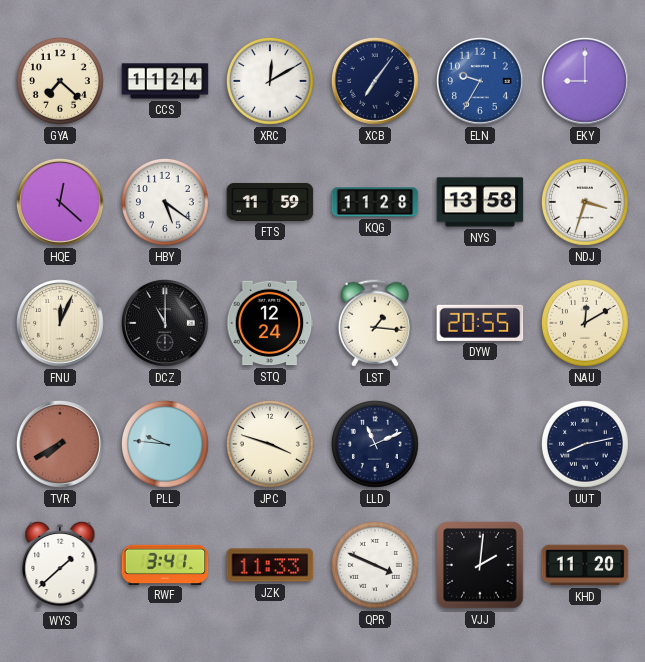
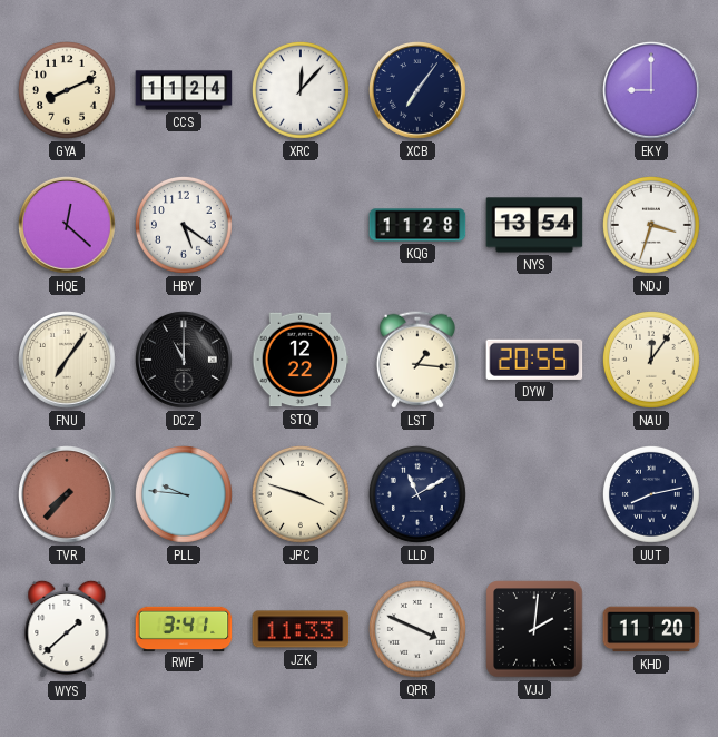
GYA: 7:22 -> 8:11
XRC: 12:10 -> 12:07
ELN: 9:35 -> none
FTS: 11:59 -> none
NYS: 13:58 -> 13:54
FNU: 12:04 -> 7:06
STQ: 12:24 -> 12:22
NAU: 12:10 -> 12:06
TVR: 7:40 -> 7:37
LLD: 11:11 -> 11:10
